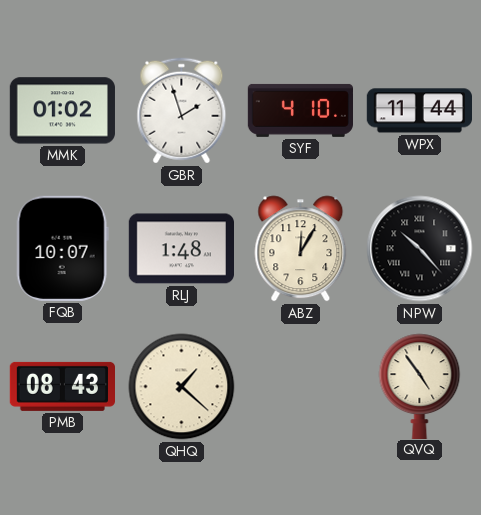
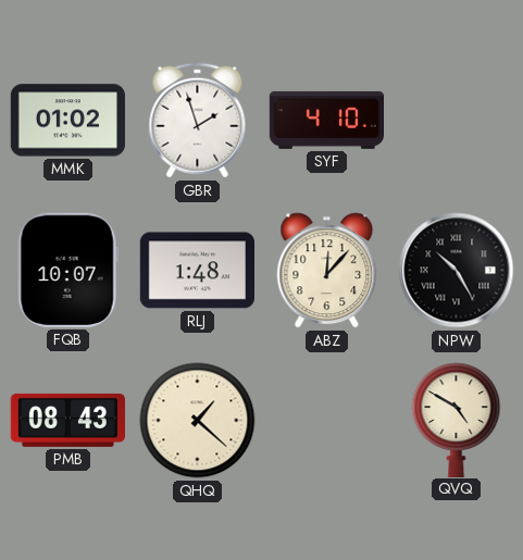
WPX: 11:44 -> none
ABZ: 12:05 -> 12:07
NPW: 10:23 -> 10:25
QVQ: 4:54 -> 4:50
